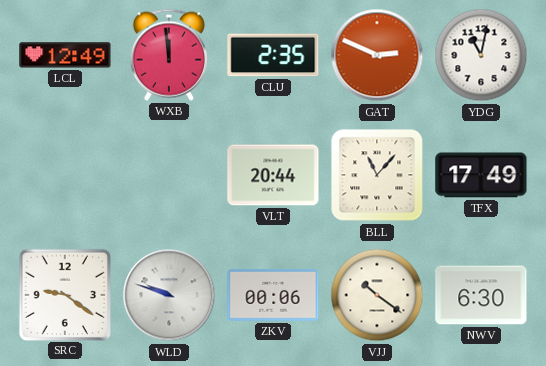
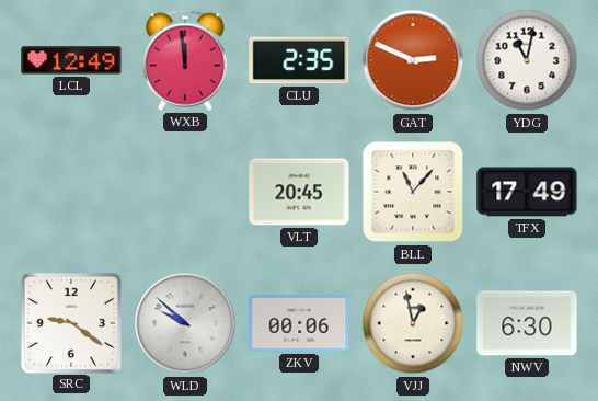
VLT: 20:44 -> 20:45
WLD: 9:48 -> 9:52
VJJ: 10:21 -> 12:58
